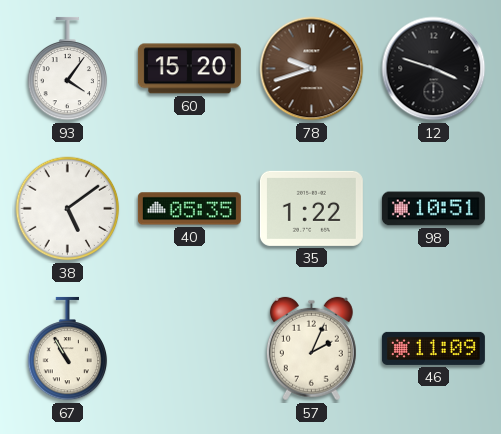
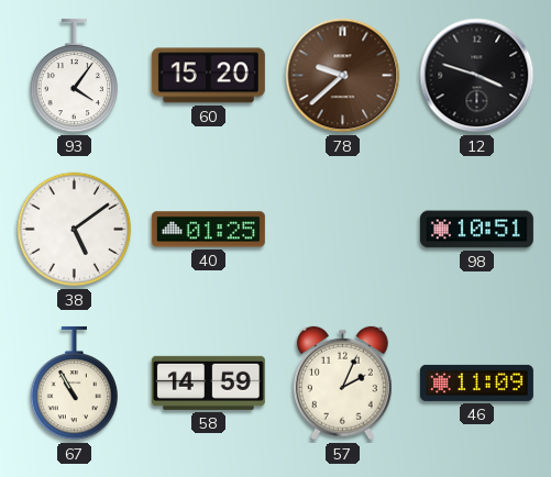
78: 9:42 -> 9:38
40: 05:35 -> 01:25
35: 1:22 -> none
58: none -> 14:59
